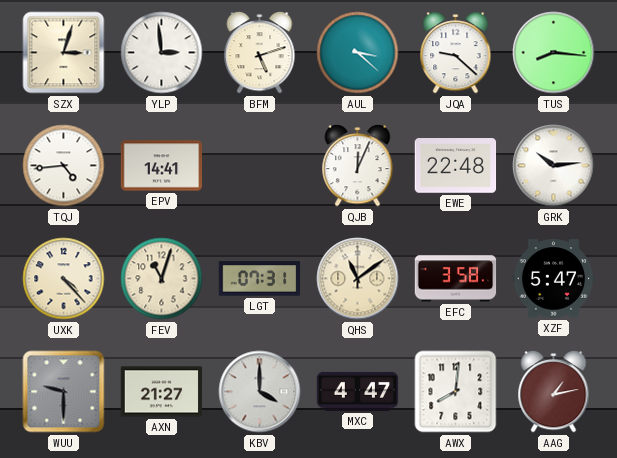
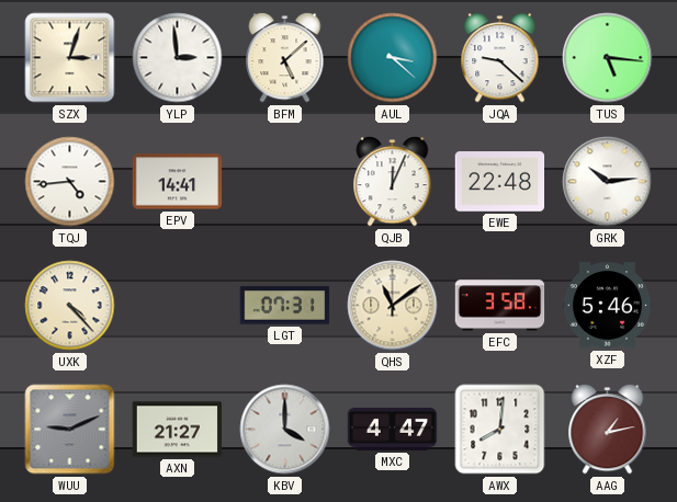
BFM: 5:12 -> 5:08
TUS: 8:16 -> 5:16
FEV: 11:03 -> none
XZF: 5:47 -> 5:46
WUU: 9:30 -> 9:11
